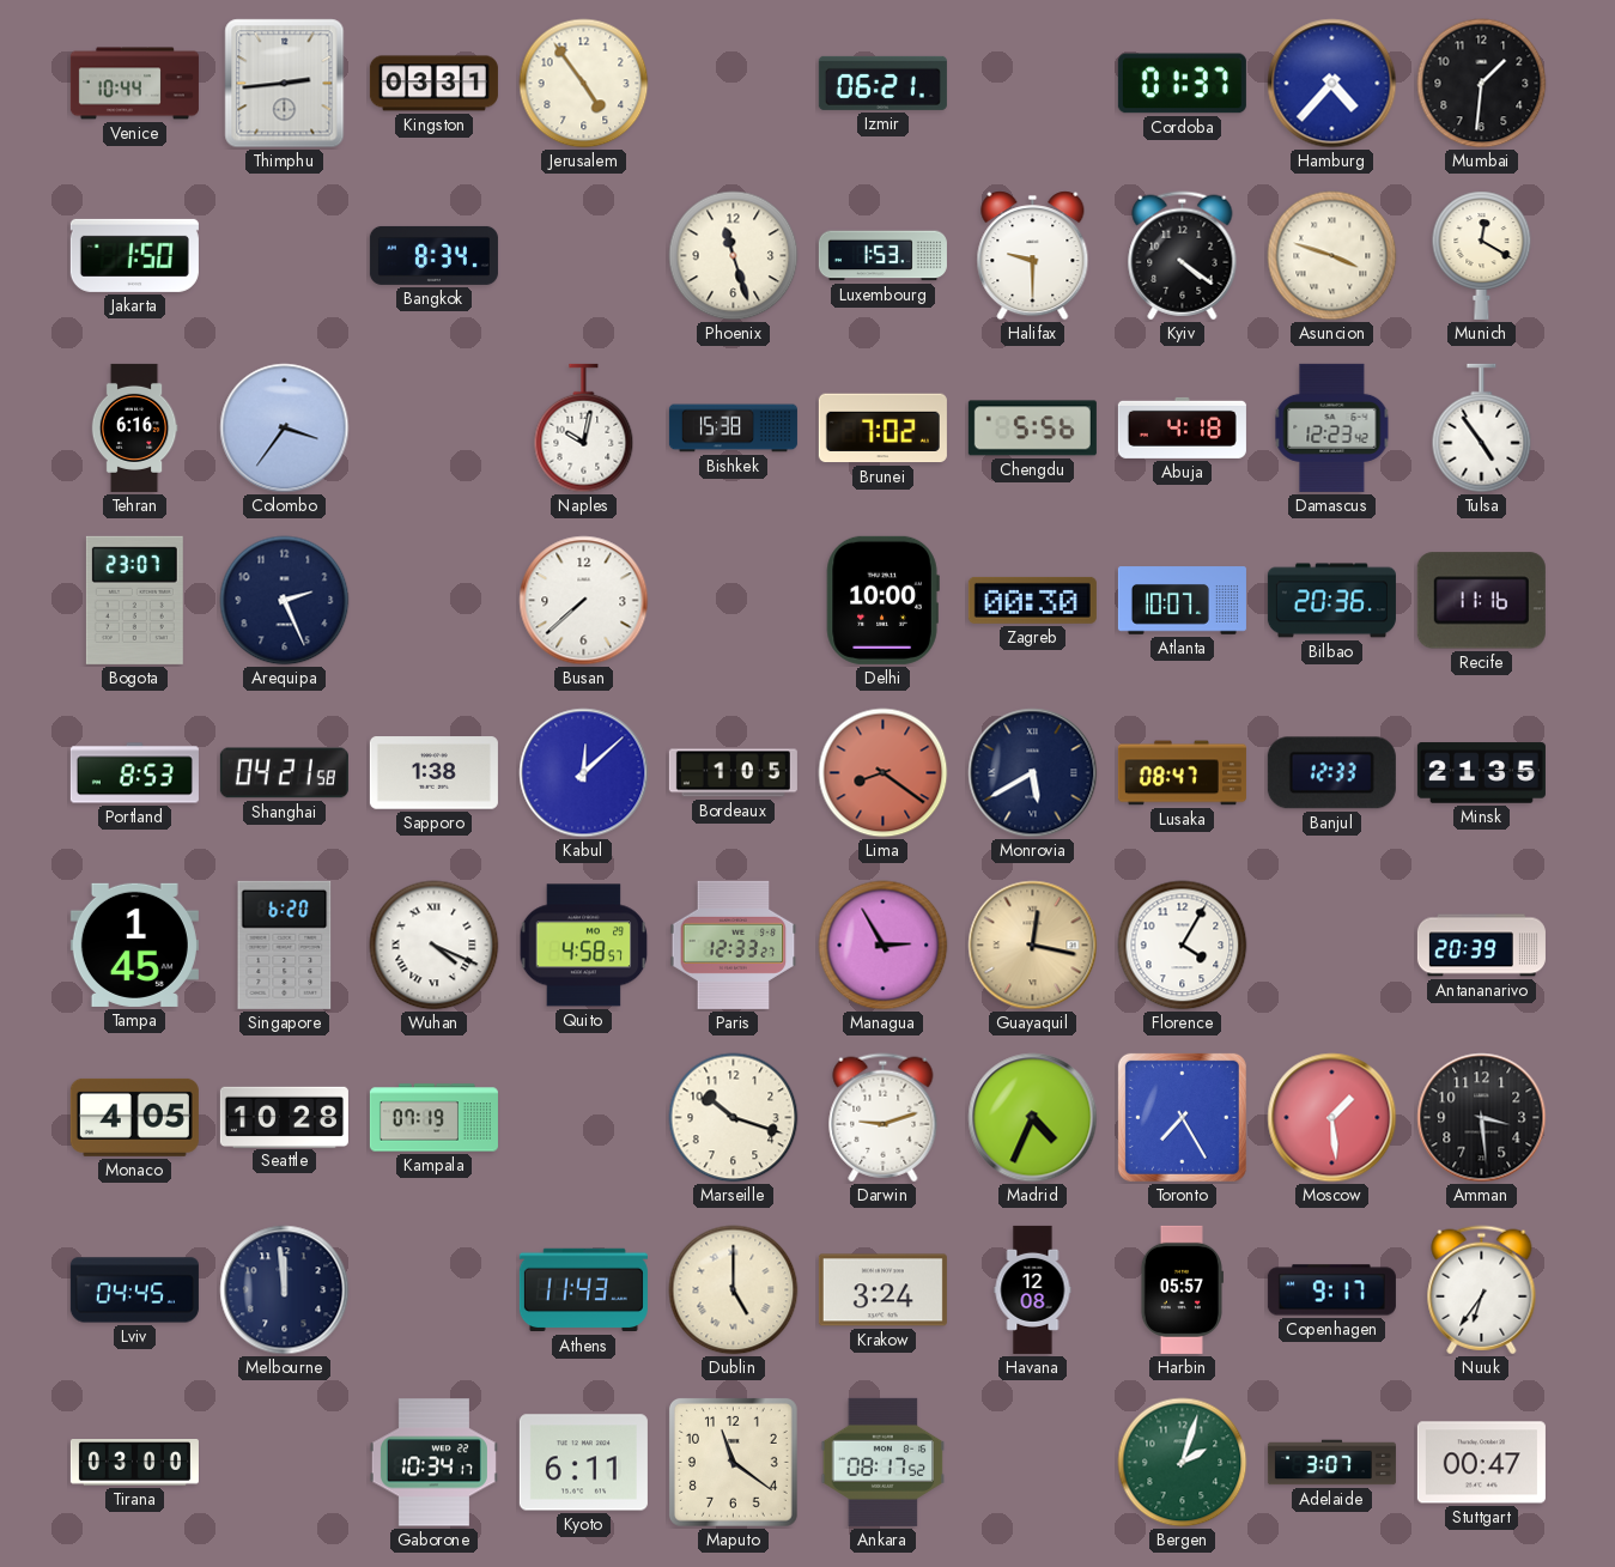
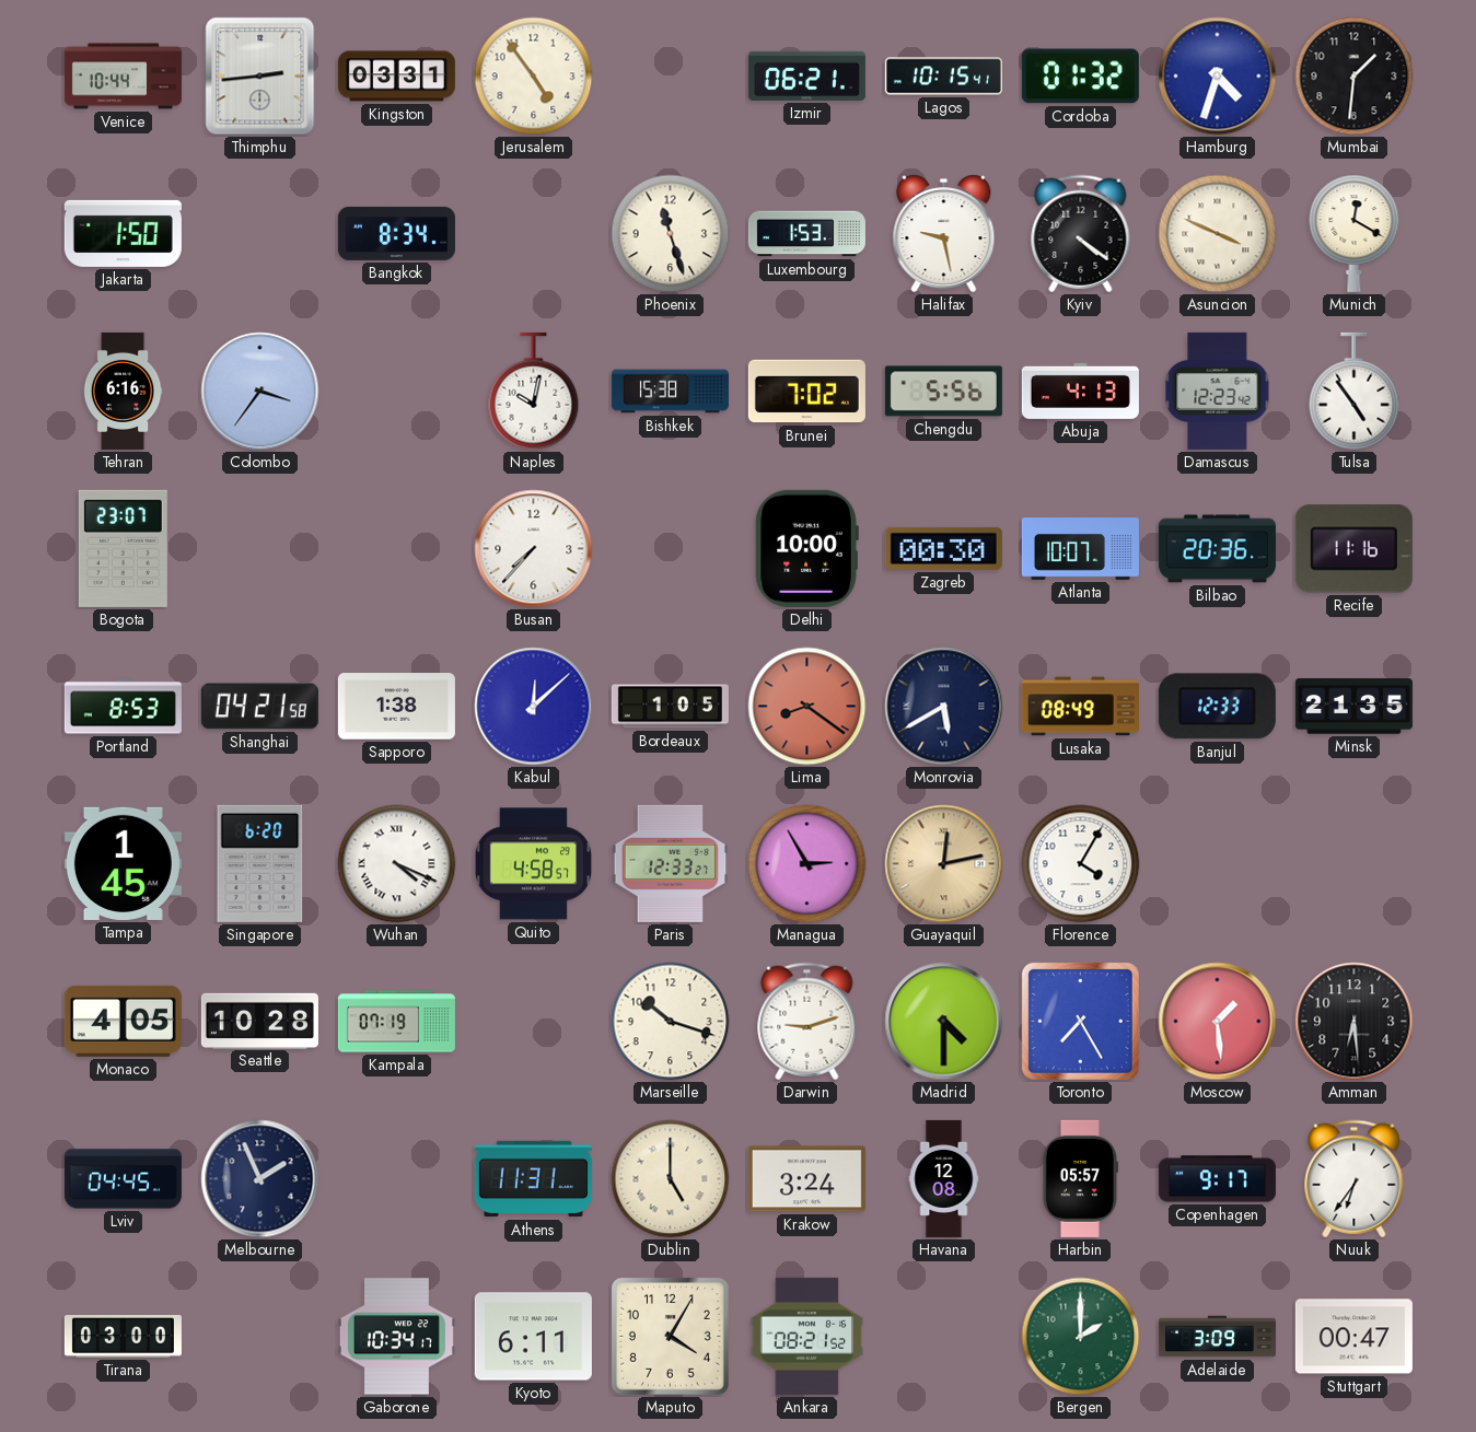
Lagos: none -> 10:15
Cordoba: 01:37 -> 01:32
Hamburg: 4:37 -> 4:33
Halifax: 9:30 -> 9:28
Asuncion: 3:48 -> 3:49
Abuja: 4:18 -> 4:13
Arequipa: 2:26 -> none
Busan: 7:38 -> 7:37
Lusaka: 08:47 -> 08:49
Guayaquil: 12:17 -> 12:13
Antananarivo: 20:39 -> none
Madrid: 4:34 -> 4:30
Amman: 3:29 -> 6:29
Melbourne: 11:59 -> 1:56
Athens: 11:43 -> 11:31
Maputo: 11:21 -> 4:05
Ankara: 08:17 -> 08:21
Bergen: 2:03 -> 2:00
Adelaide: 3:07 -> 3:09
